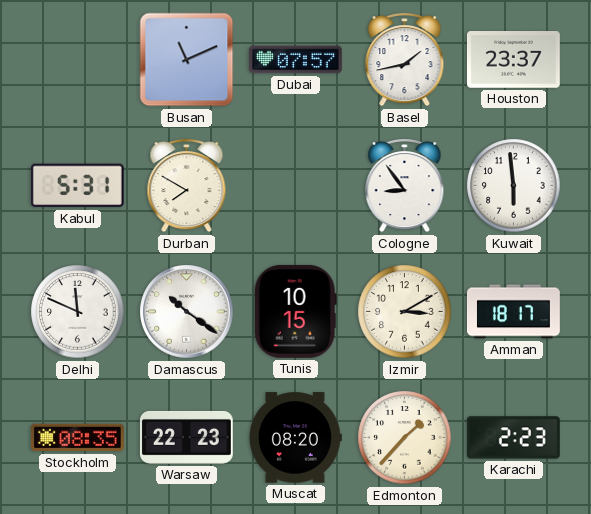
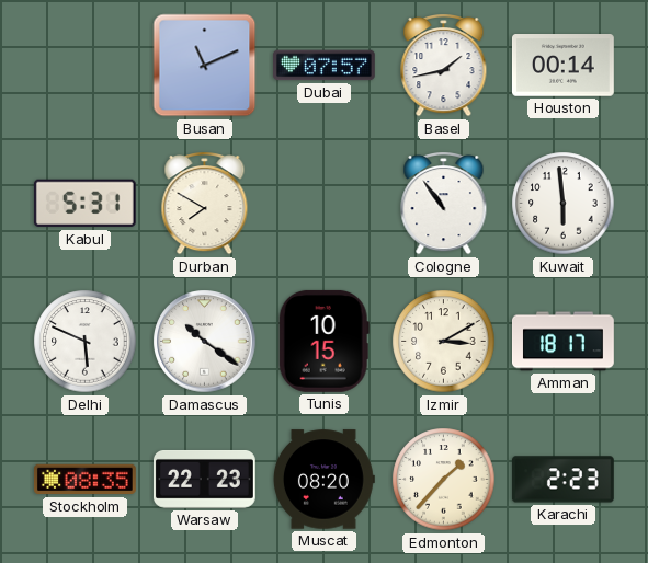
Houston: 23:37 -> 00:14
Cologne: 8:54 -> 10:54
Delhi: 11:49 -> 5:49
